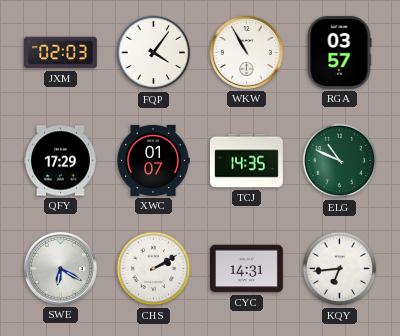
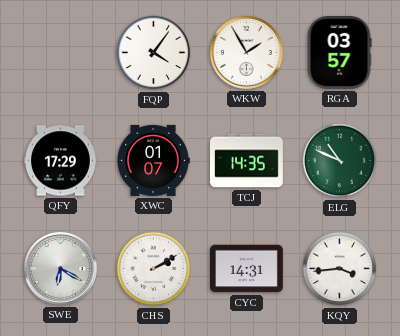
JXM: 02:03 -> none
WKW: 10:55 -> 1:55
KQY: 6:44 -> 3:44
